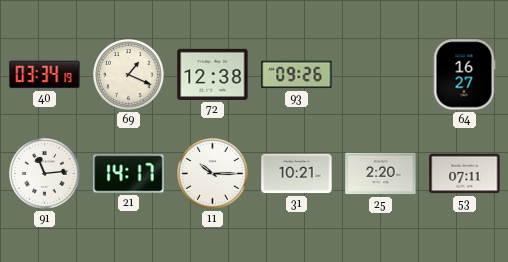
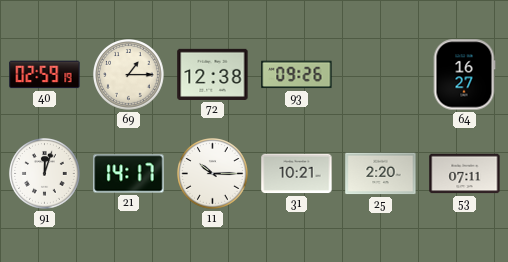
40: 03:34 -> 02:59
69: 1:19 -> 1:15
91: 11:14 -> 12:03
